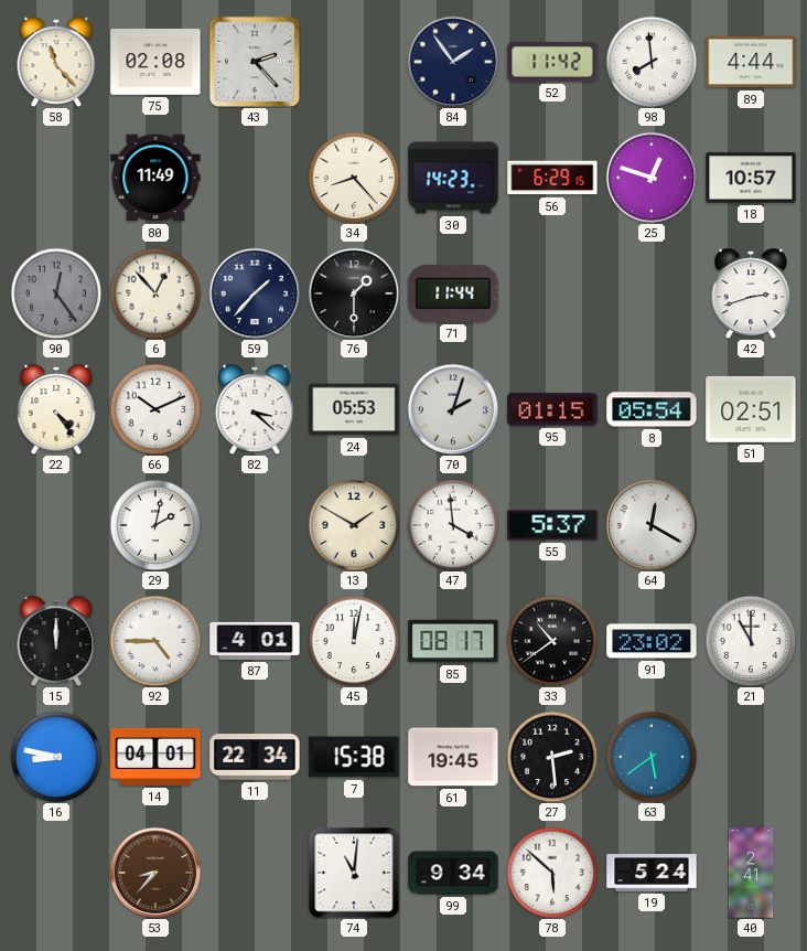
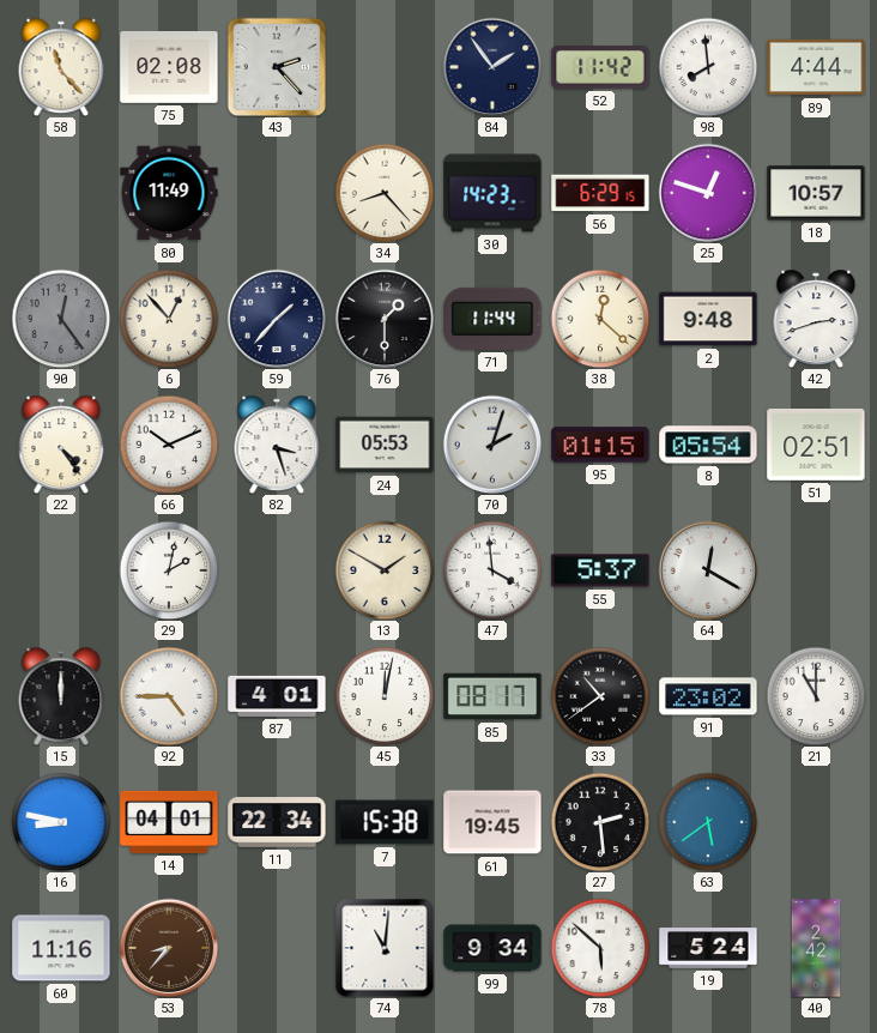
38: none -> 12:22
2: none -> 9:48
82: 3:22 -> 3:27
60: none -> 11:16
40: 2:41 -> 2:42
